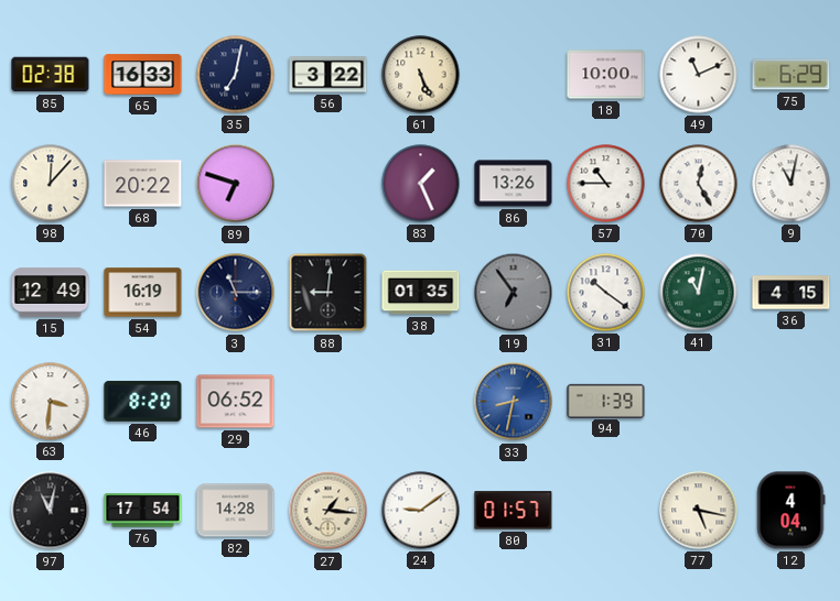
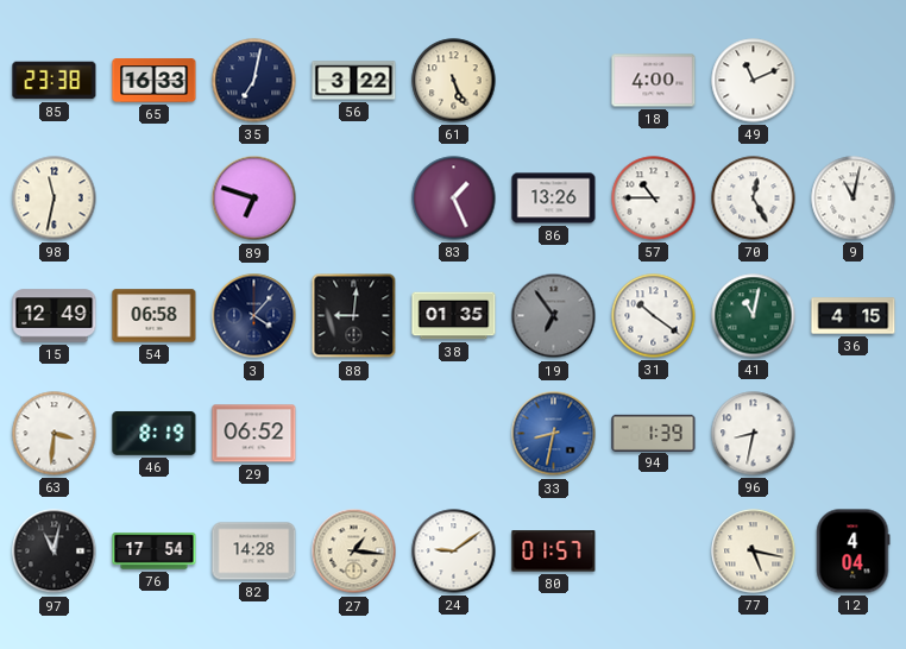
85: 02:38 -> 23:38
18: 10:00 -> 4:00
75: 6:29 -> none
98: 12:07 -> 11:32
68: 20:22 -> none
54: 16:19 -> 06:58
3: 11:15 -> 4:07
46: 8:20 -> 8:19
96: none -> 8:32
